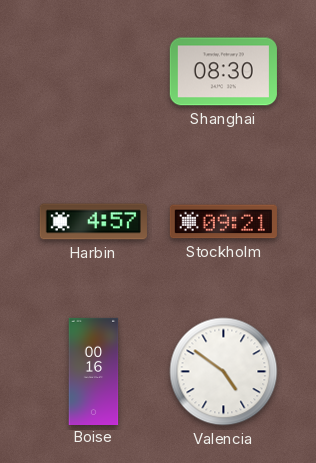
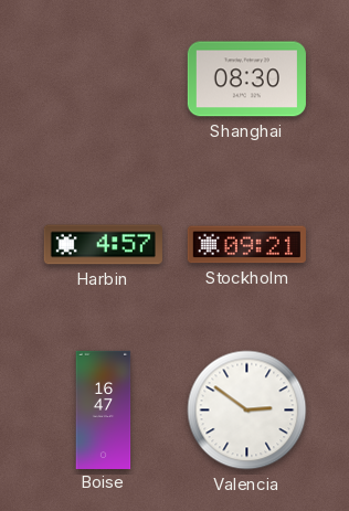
Boise: 00:16 -> 16:47
Valencia: 4:51 -> 2:51
